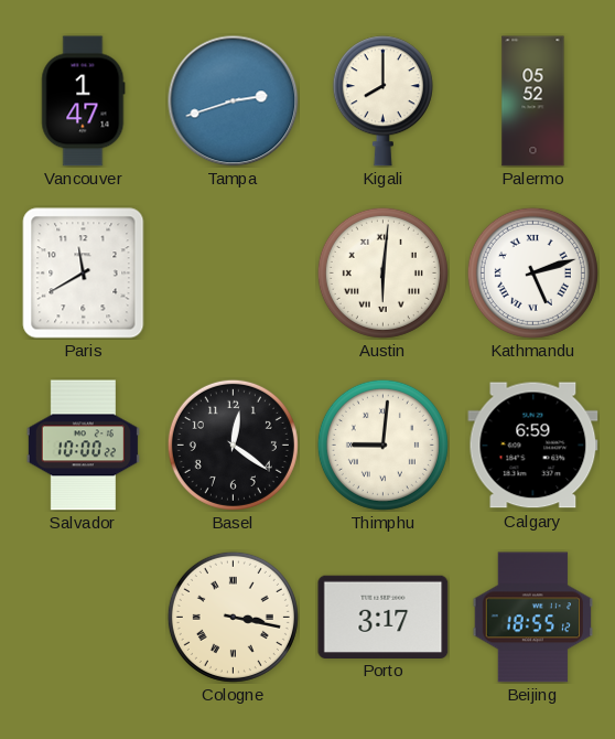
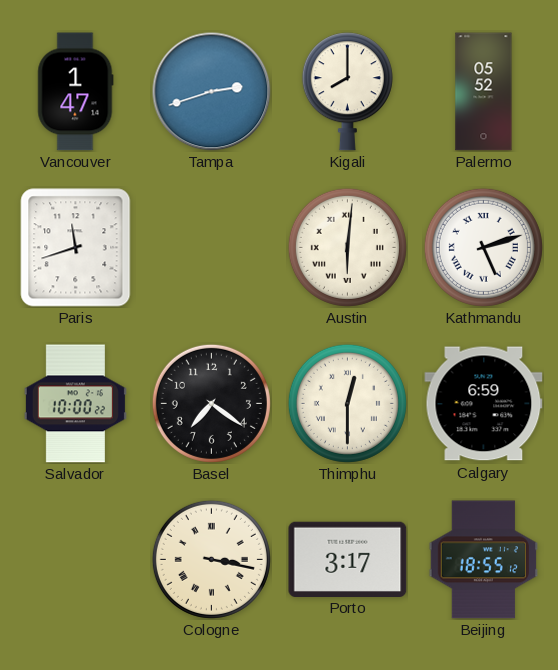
Paris: 11:40 -> 11:42
Basel: 12:21 -> 7:21
Thimphu: 9:01 -> 12:30
